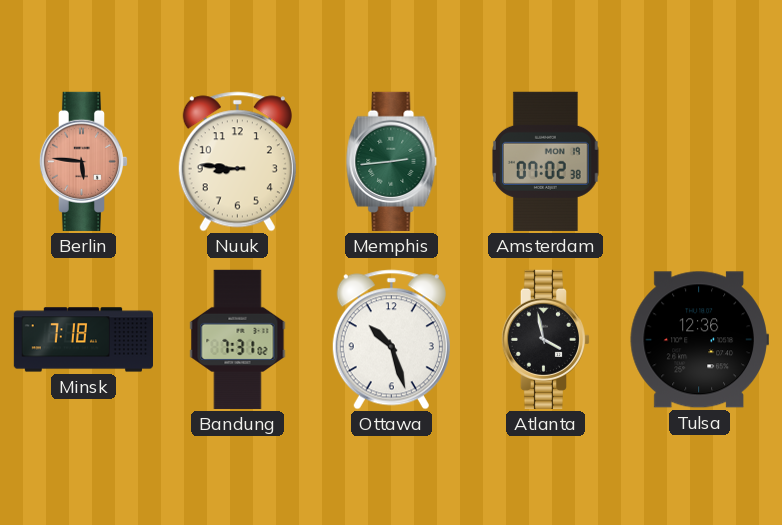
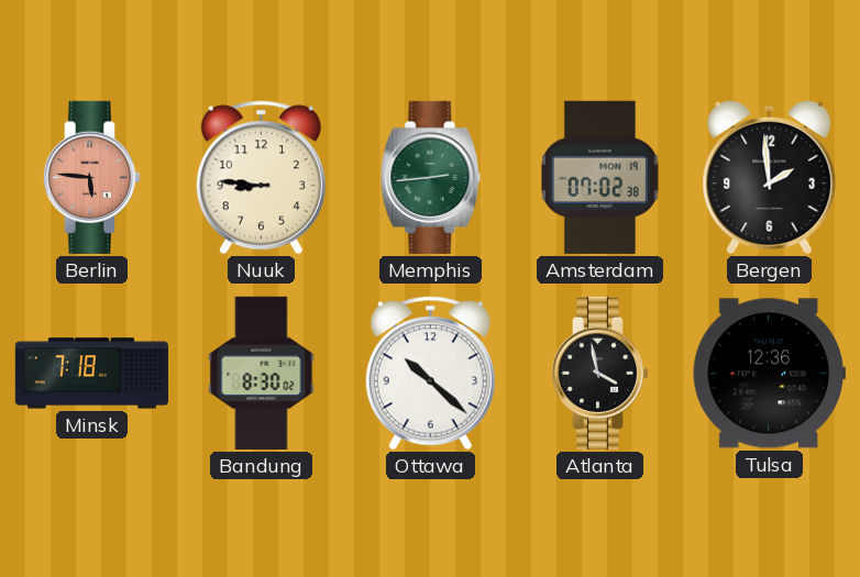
Bergen: none -> 1:59
Bandung: 7:31 -> 8:30
Ottawa: 10:27 -> 10:22
